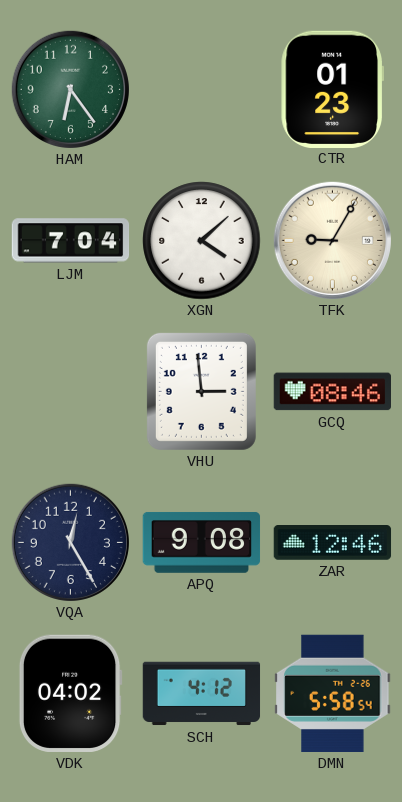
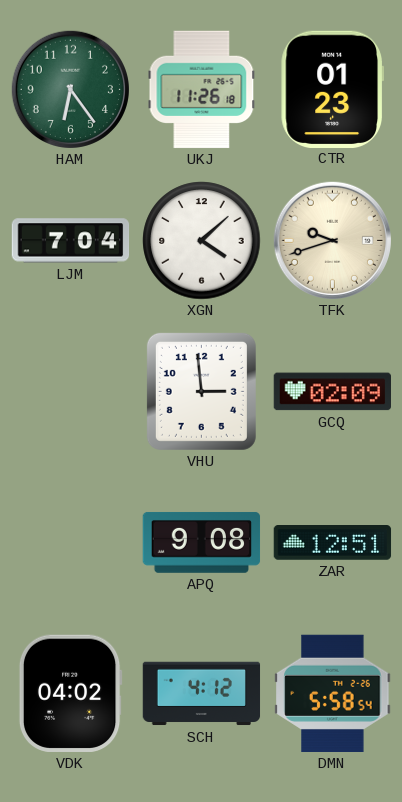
UKJ: none -> 11:26
TFK: 9:05 -> 9:42
GCQ: 08:46 -> 02:09
VQA: 12:25 -> none
ZAR: 12:46 -> 12:51
